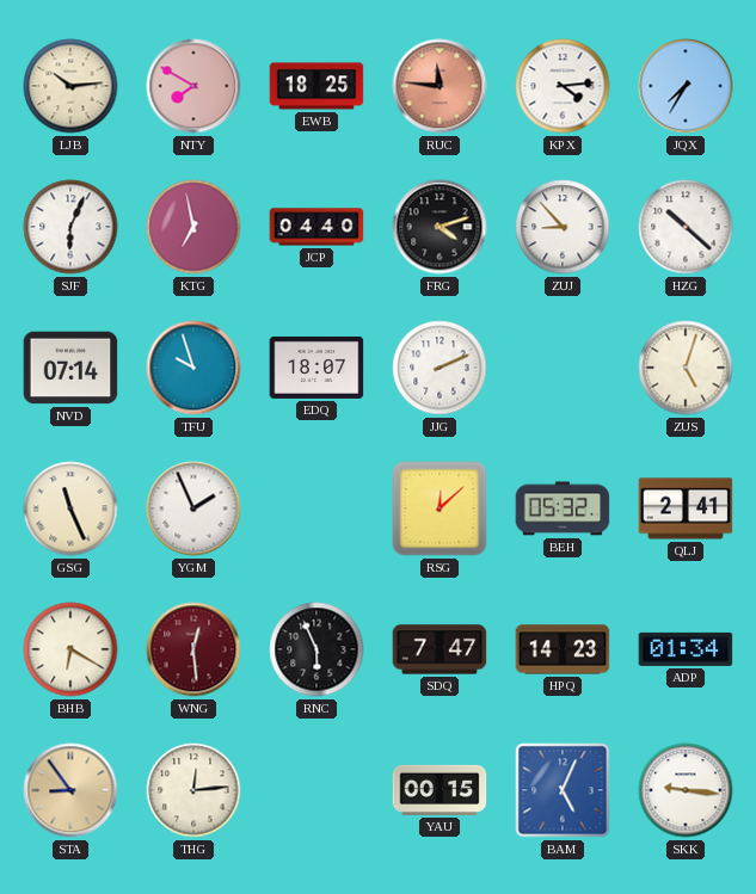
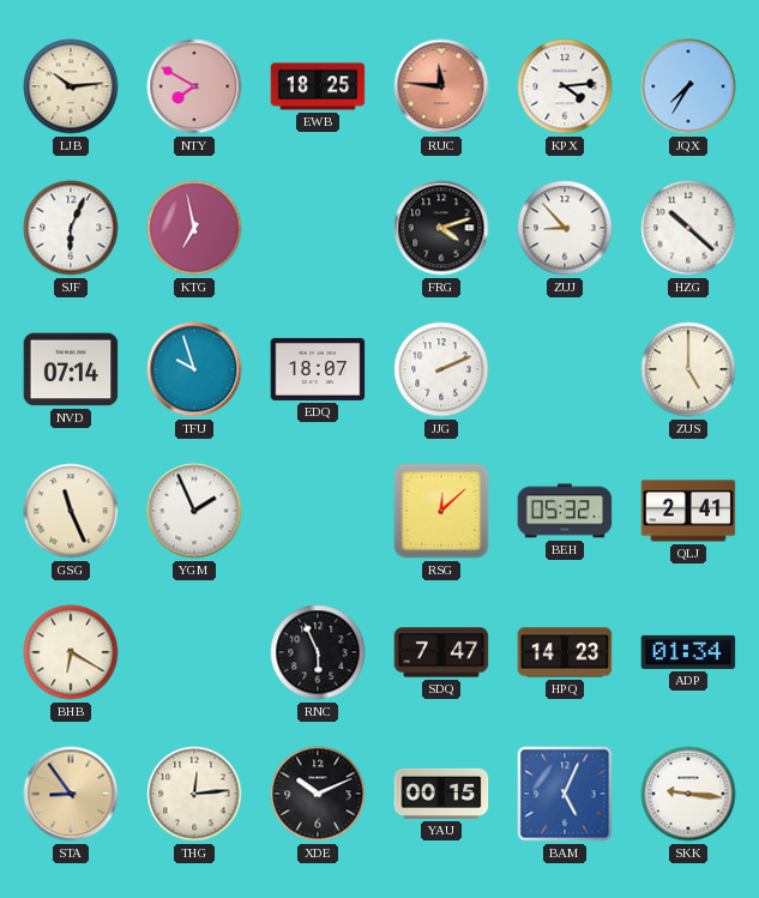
JCP: 04:40 -> none
ZUS: 5:03 -> 5:00
WNG: 12:29 -> none
XDE: none -> 10:11
